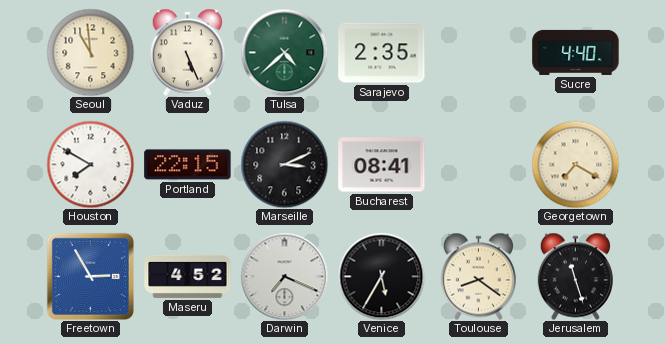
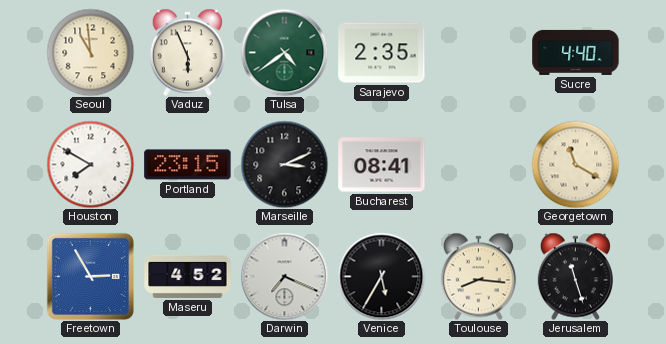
Vaduz: 5:26 -> 5:56
Tulsa: 4:38 -> 4:39
Portland: 22:15 -> 23:15
Georgetown: 7:20 -> 11:20
Toulouse: 8:21 -> 8:16
